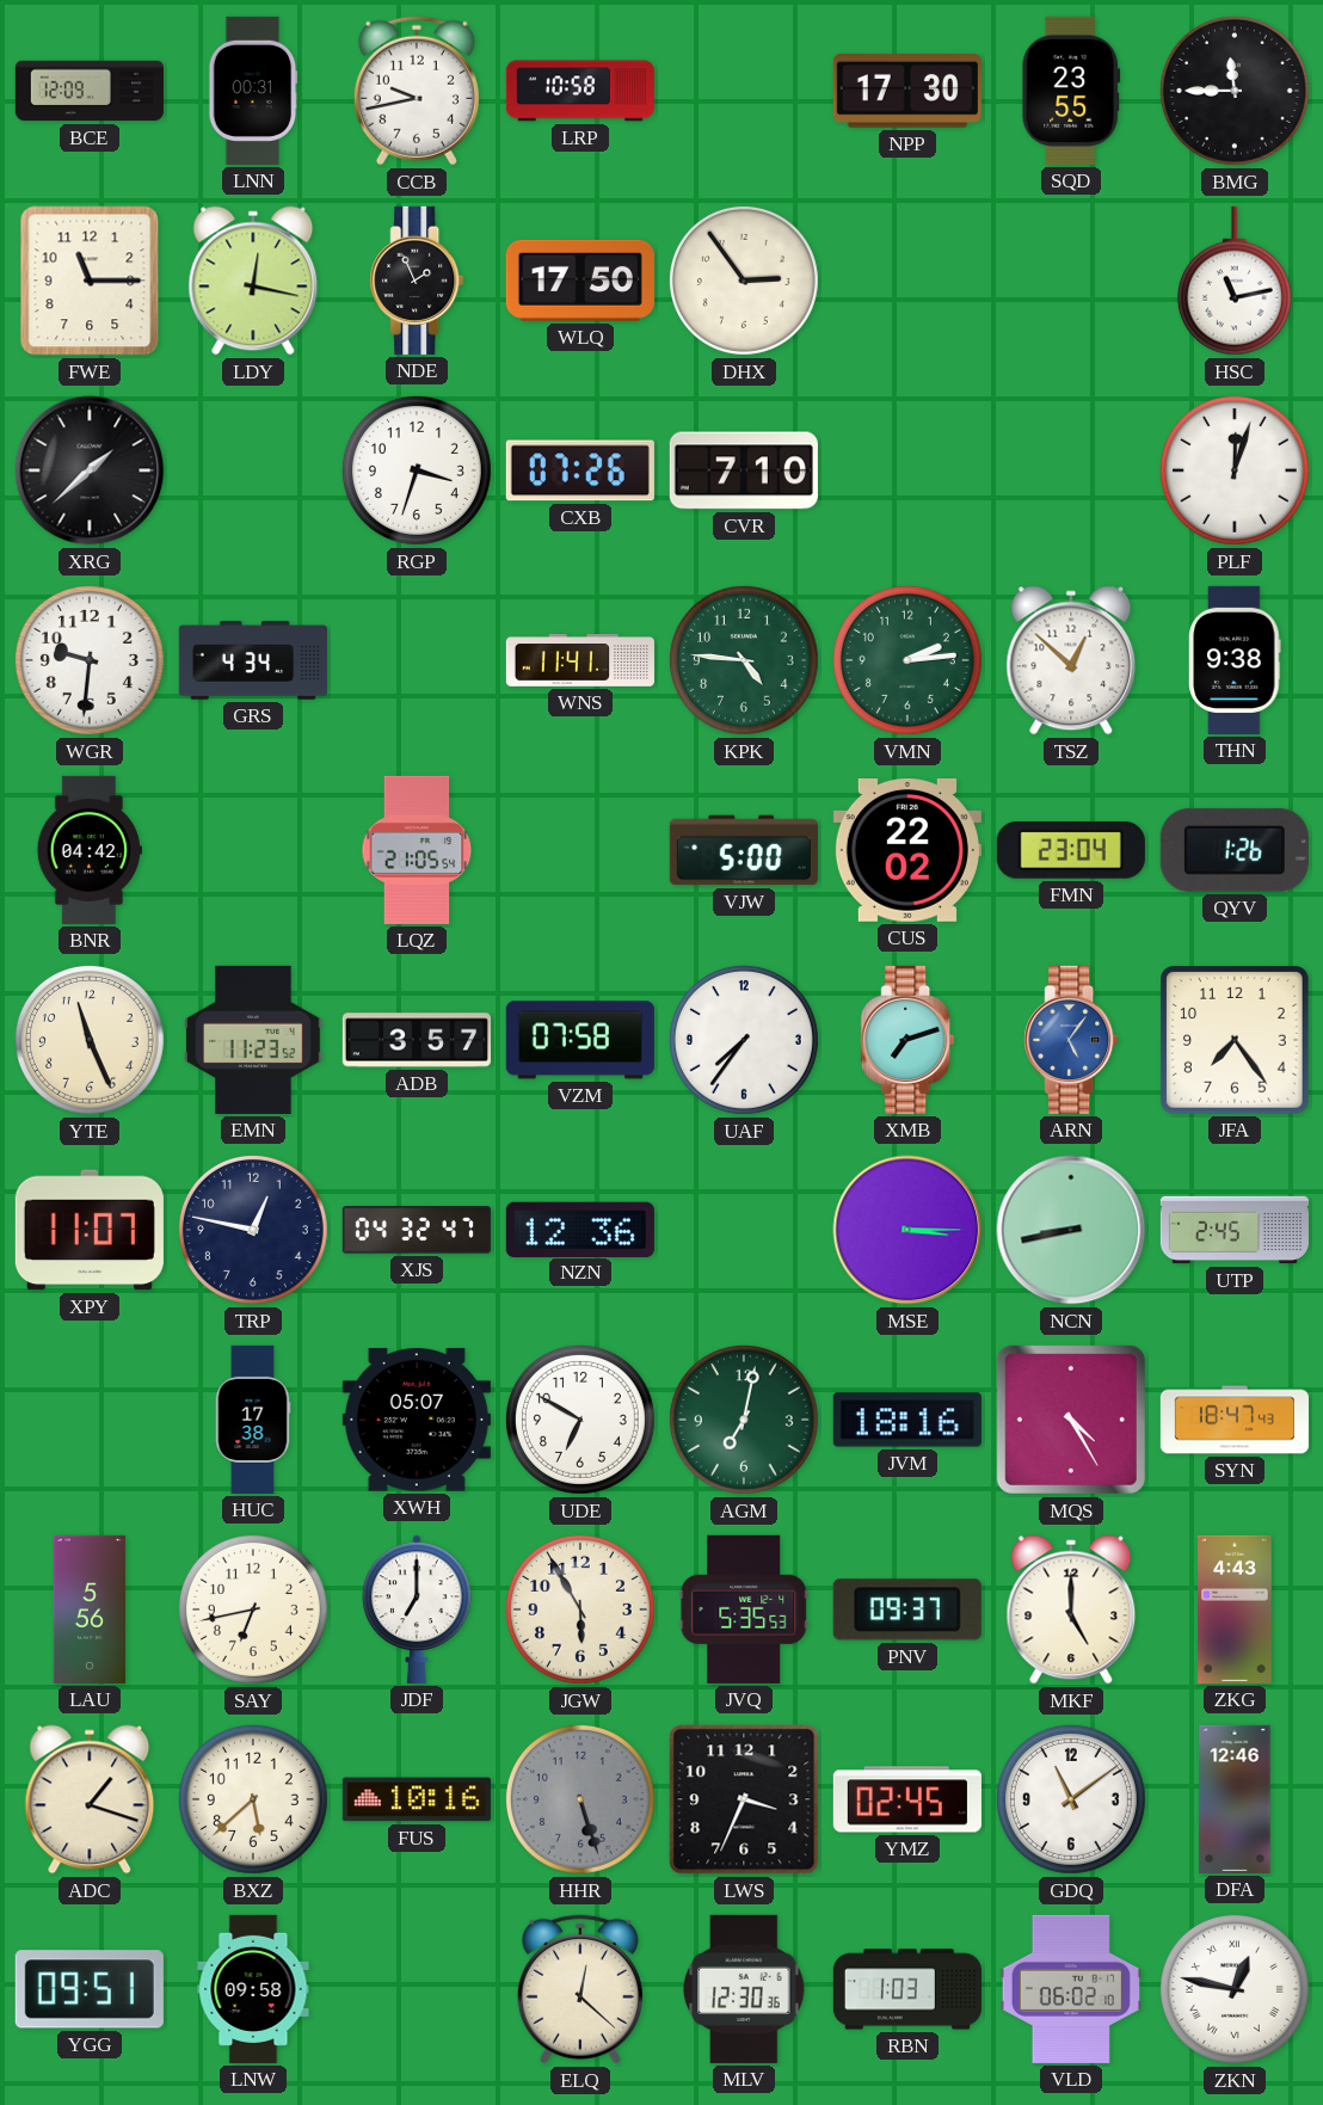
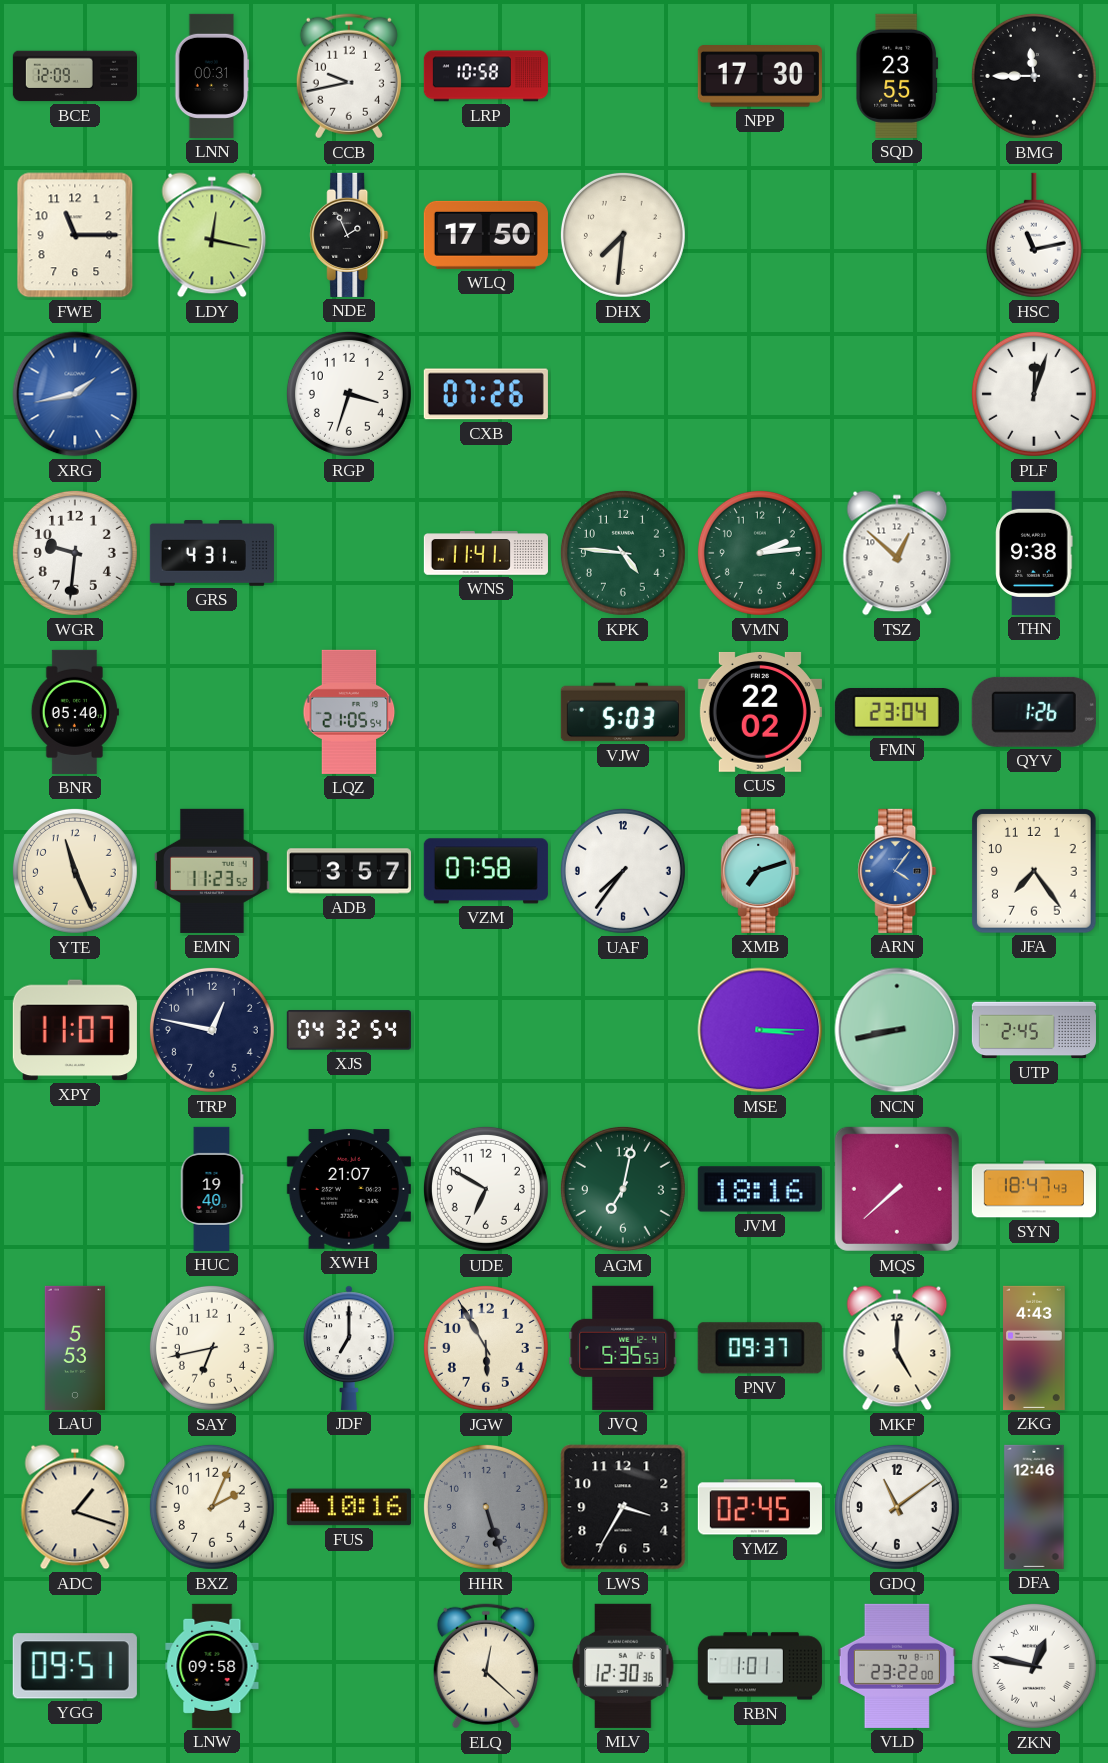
DHX: 2:54 -> 7:31
XRG: 1:38 -> 1:43
XRG dial: black -> blue
CVR: 7:10 -> none
GRS: 4:34 -> 4:31
BNR: 04:42 -> 05:40
VJW: 5:00 -> 5:03
ARN: 5:06 -> 4:06
XJS: 04:32:47 -> 04:32:54
NZN: 12:36 -> none
HUC: 17:38 -> 19:40
XWH: 05:07 -> 21:07
MQS: 4:25 -> 7:38
LAU: 5:56 -> 5:53
BXZ: 5:38 -> 2:04
LWS: 3:34 -> 3:35
RBN: 1:03 -> 1:01
VLD: 06:02 -> 23:22
